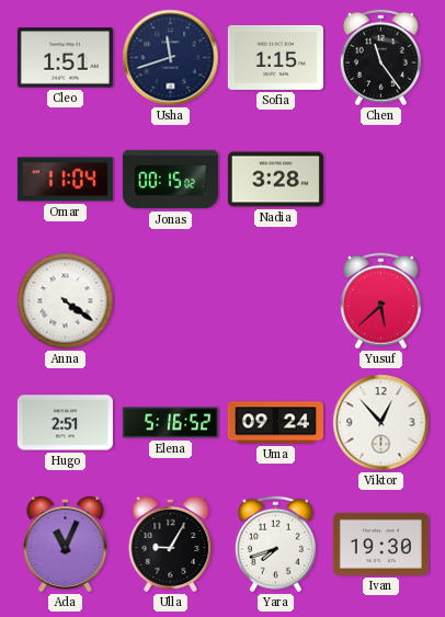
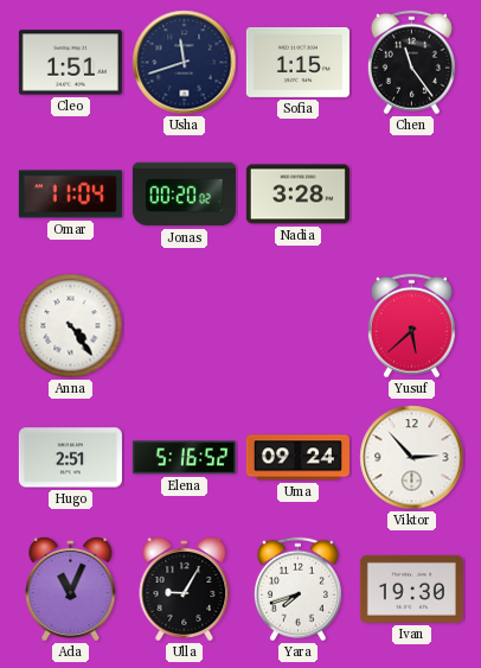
Jonas: 00:15 -> 00:20
Anna: 4:21 -> 4:24
Viktor: 12:53 -> 2:53
